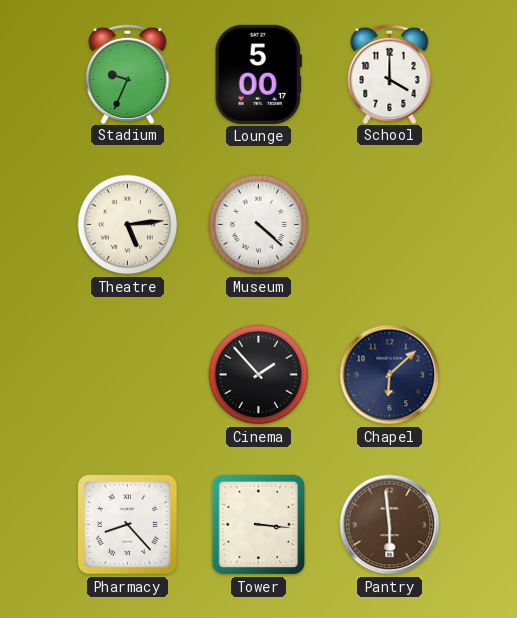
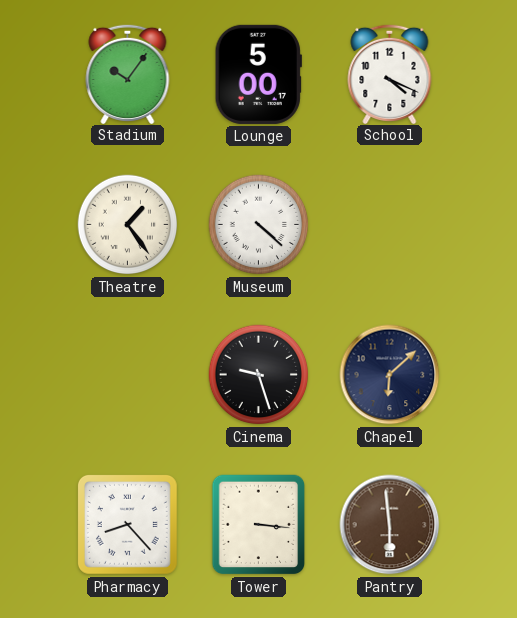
Stadium: 9:34 -> 10:06
School: 4:00 -> 4:19
Theatre: 5:14 -> 1:24
Cinema: 1:53 -> 9:27
